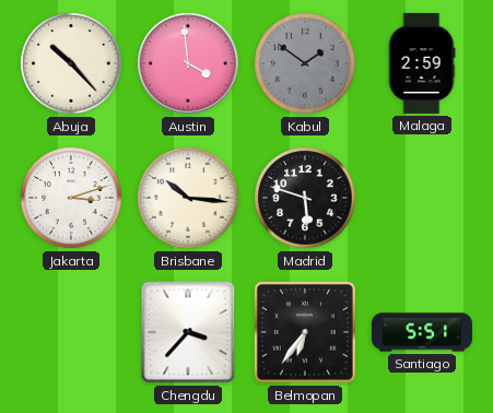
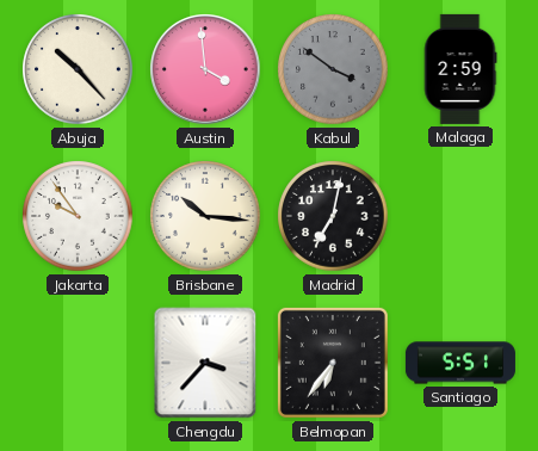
Kabul: 1:51 -> 3:51
Jakarta: 3:12 -> 9:54
Madrid: 5:48 -> 7:02
